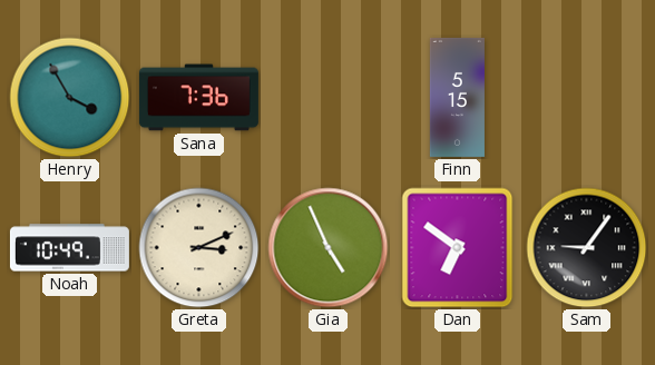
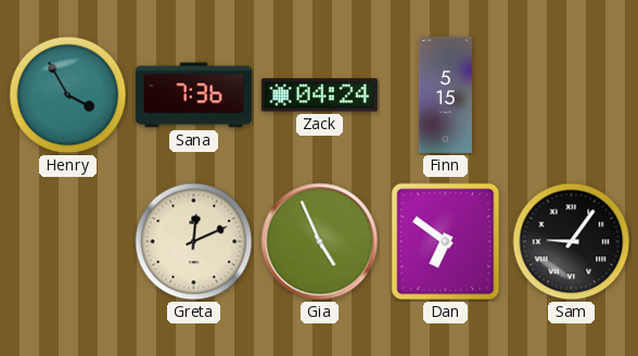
Zack: none -> 04:24
Noah: 10:49 -> none
Greta: 3:11 -> 12:11
